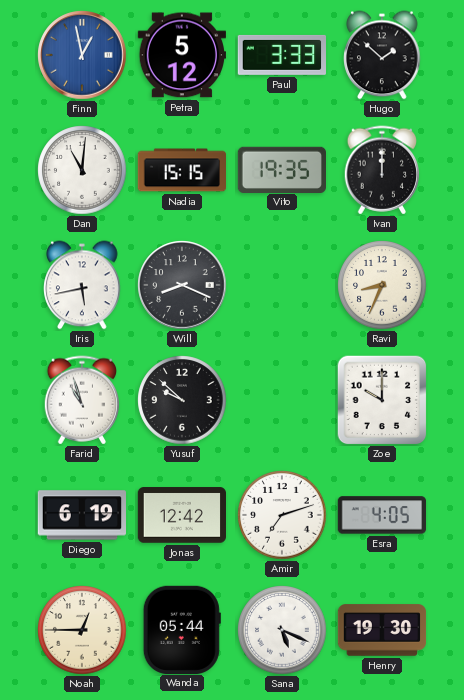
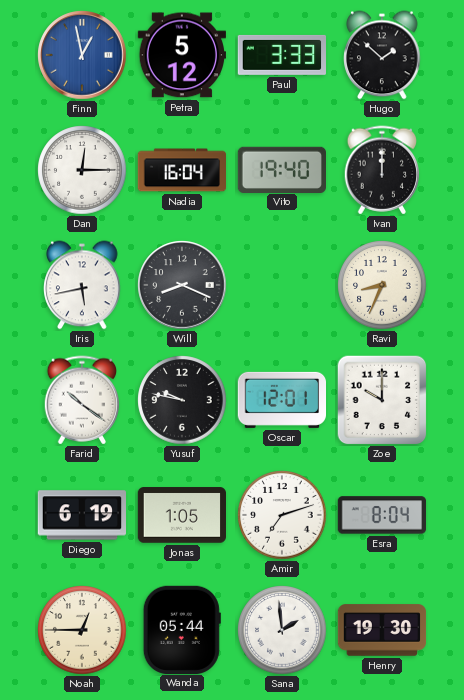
Dan: 11:01 -> 12:15
Nadia: 15:15 -> 16:04
Vito: 19:35 -> 19:40
Farid: 10:57 -> 10:21
Yusuf: 9:52 -> 9:47
Oscar: none -> 12:01
Jonas: 12:42 -> 1:05
Esra: 4:05 -> 8:04
Sana: 5:19 -> 1:59
